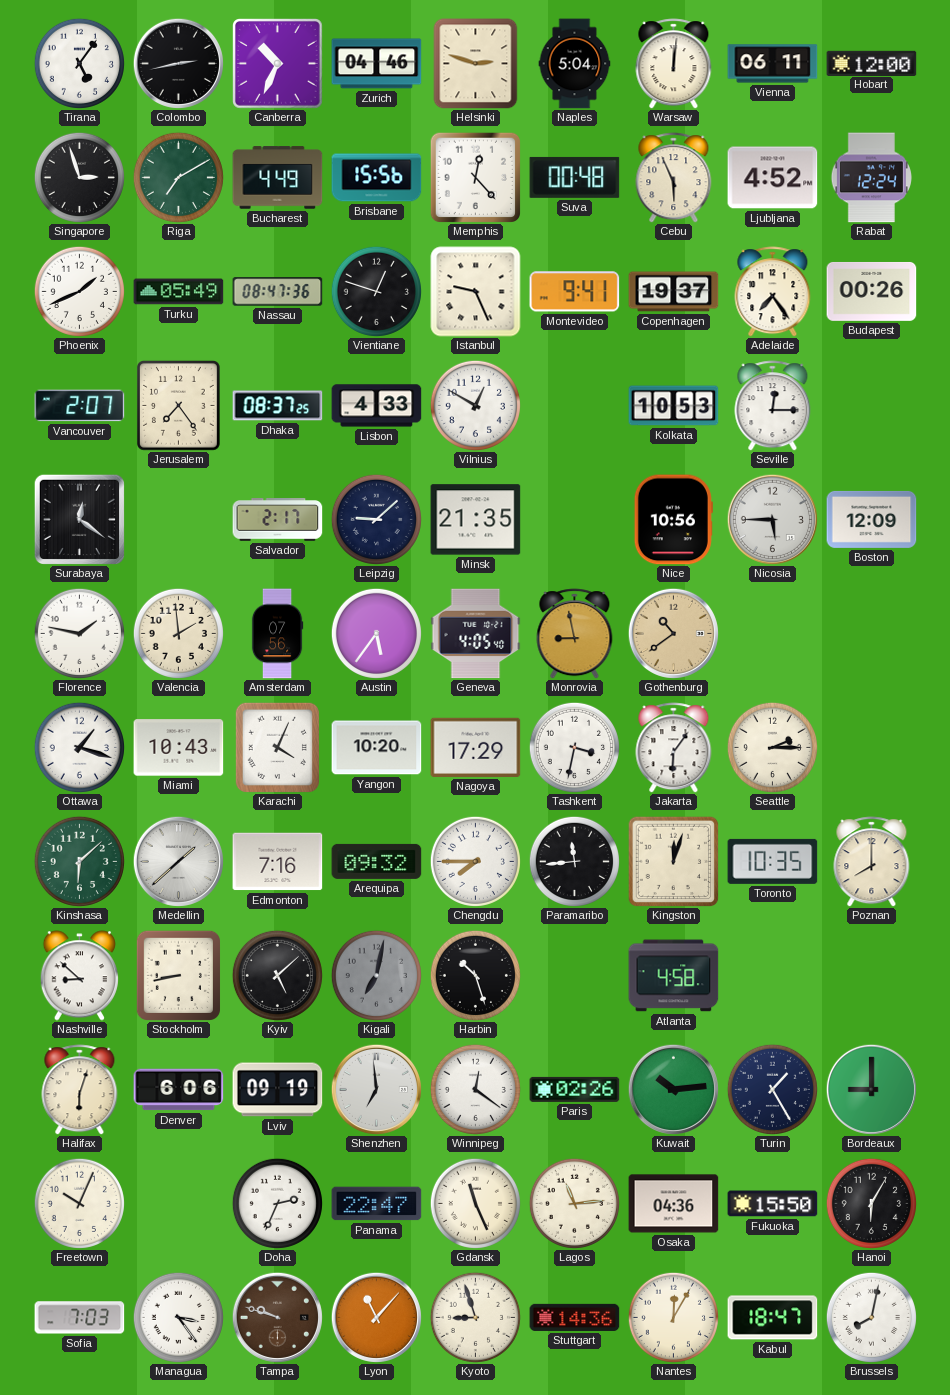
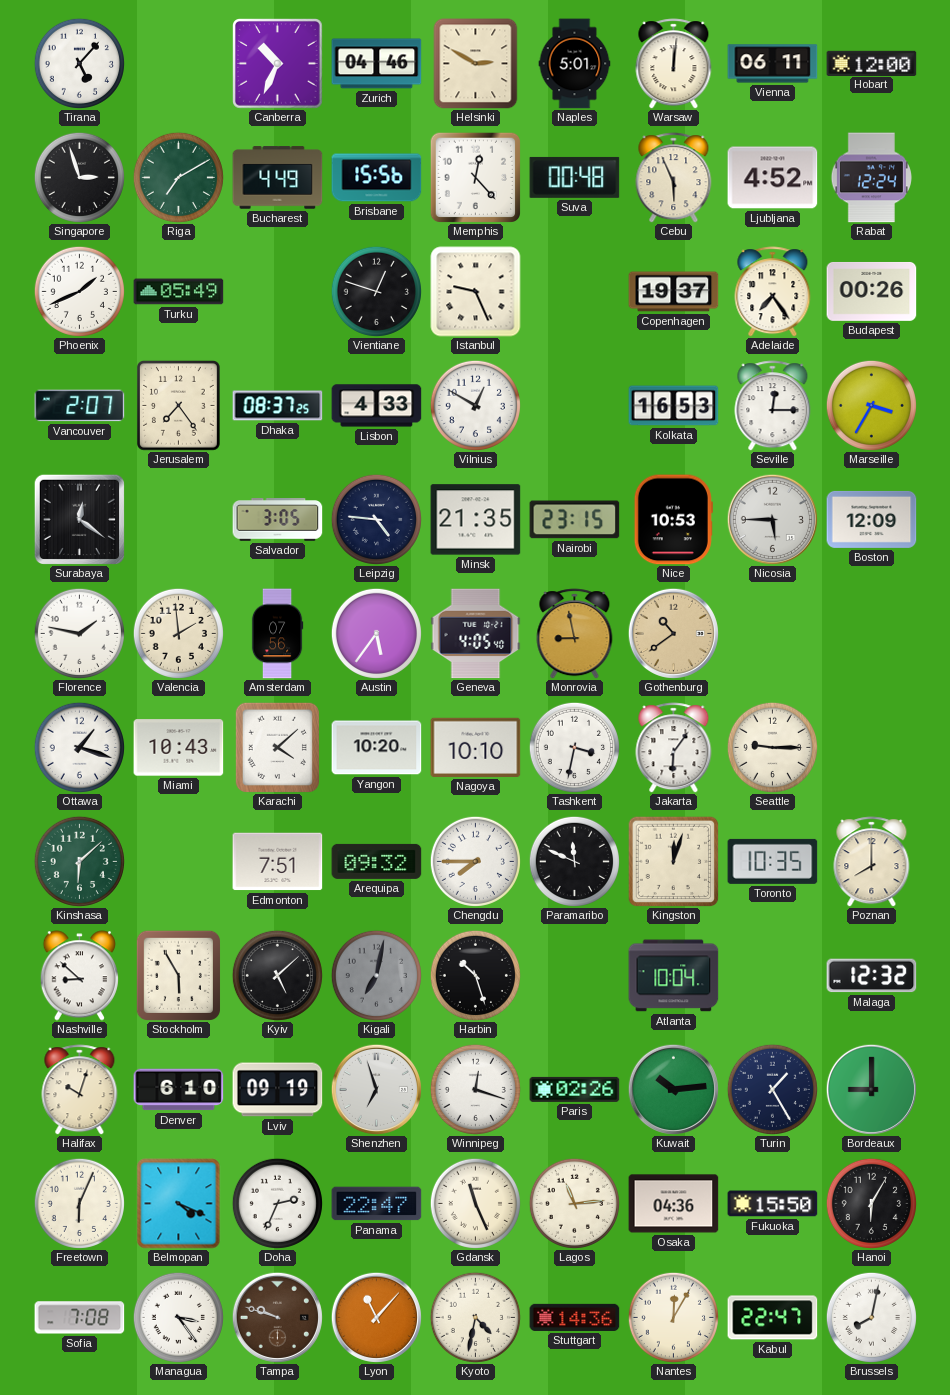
Tirana: 5:06 -> 5:07
Colombo: 2:43 -> none
Helsinki: 2:48 -> 2:50
Naples: 5:04 -> 5:01
Nassau: 08:47 -> none
Montevideo: 9:41 -> none
Kolkata: 10:53 -> 16:53
Marseille: none -> 3:35
Salvador: 2:17 -> 3:05
Leipzig: 9:08 -> 4:46
Nairobi: none -> 23:15
Nice: 10:56 -> 10:53
Karachi: 4:04 -> 4:08
Nagoya: 17:29 -> 10:10
Seattle: 2:15 -> 9:15
Medellin: 1:38 -> none
Edmonton: 7:16 -> 7:51
Paramaribo: 11:44 -> 11:49
Stockholm: 8:43 -> 5:55
Atlanta: 4:58 -> 10:04
Malaga: none -> 12:32
Halifax: 6:03 -> 10:03
Denver: 6:06 -> 6:10
Shenzhen: 6:59 -> 6:57
Winnipeg: 12:21 -> 12:18
Freetown: 10:04 -> 6:04
Belmopan: none -> 4:19
Sofia: 7:03 -> 7:08
Kyoto: 8:57 -> 4:32
Kabul: 18:47 -> 22:47
